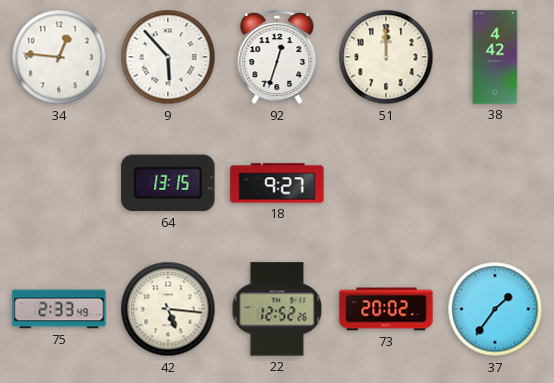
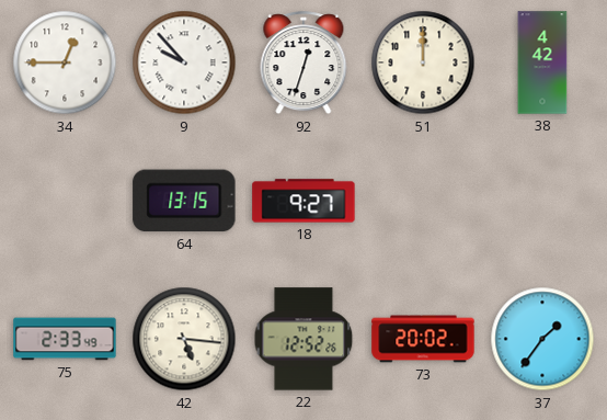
34: 12:46 -> 12:45
9: 5:53 -> 9:53
